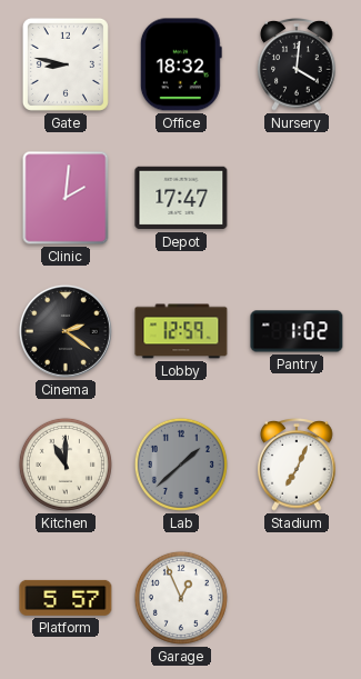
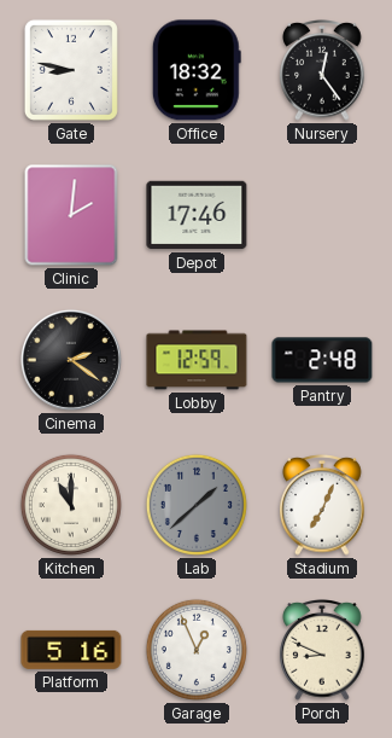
Nursery: 4:01 -> 12:24
Depot: 17:47 -> 17:46
Pantry: 1:02 -> 2:48
Platform: 5:57 -> 5:16
Porch: none -> 8:49
